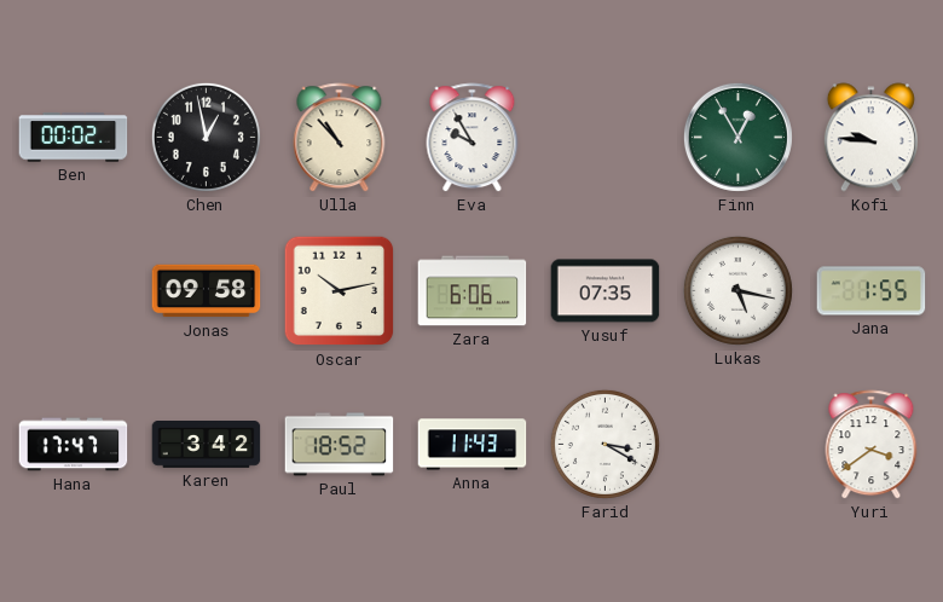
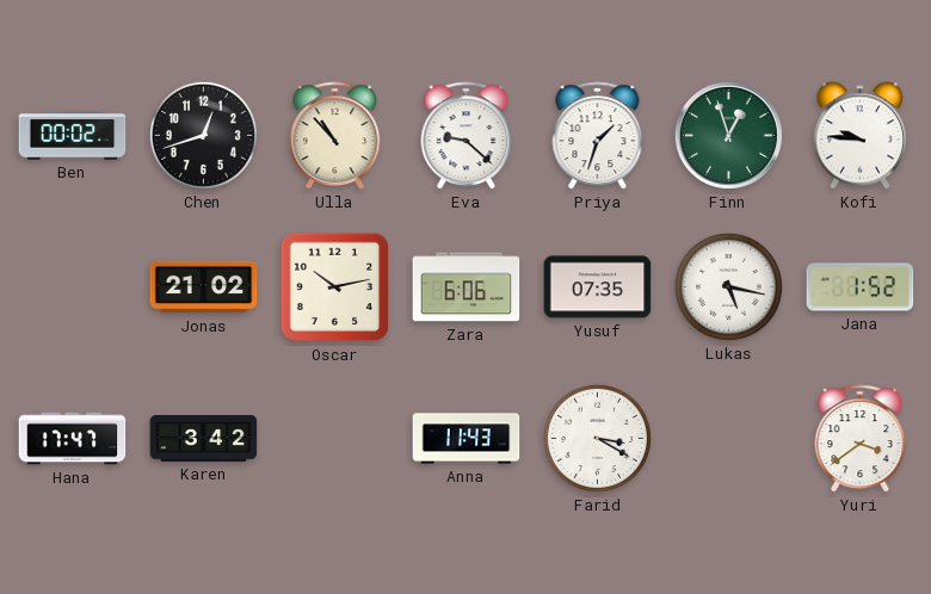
Chen: 12:58 -> 12:42
Eva: 9:55 -> 9:22
Priya: none -> 1:33
Finn: 12:55 -> 12:57
Jonas: 09:58 -> 21:02
Jana: 1:55 -> 1:52
Paul: 18:52 -> none
